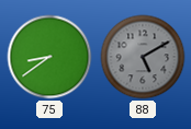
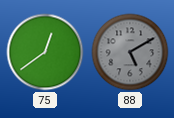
75: 8:39 -> 12:39
